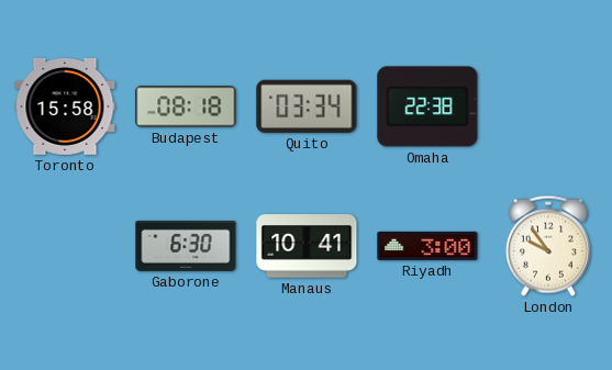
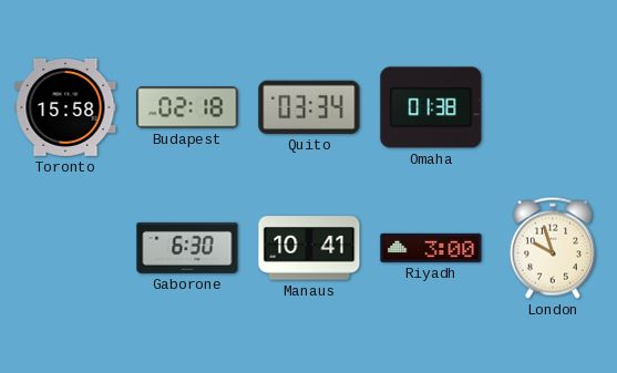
Budapest: 08:18 -> 02:18
Omaha: 22:38 -> 01:38
London: 9:54 -> 9:57
